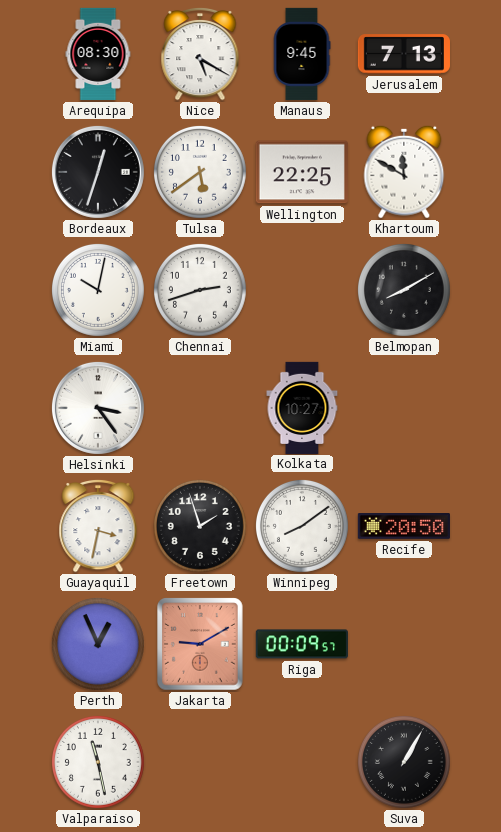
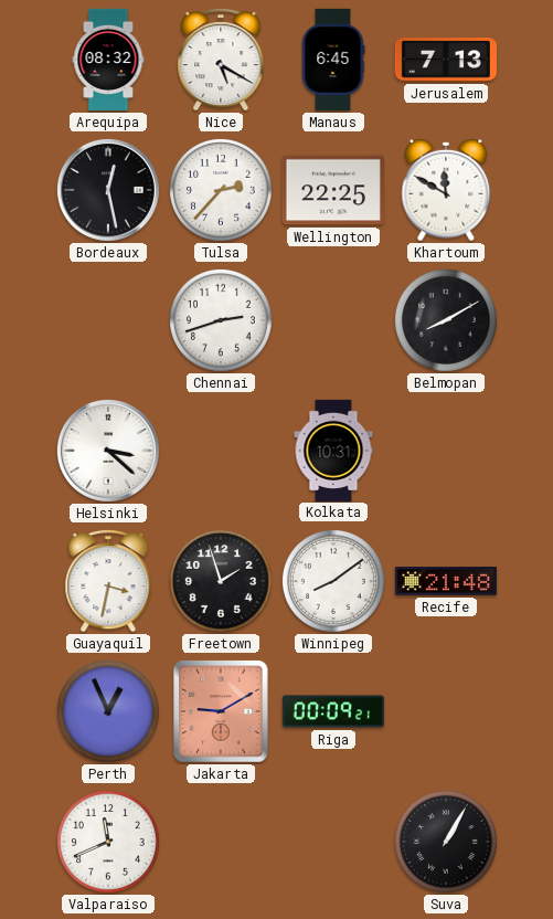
Arequipa: 08:30 -> 08:32
Manaus: 9:45 -> 6:45
Bordeaux: 12:33 -> 12:28
Tulsa: 5:39 -> 2:37
Miami: 10:02 -> none
Helsinki: 3:24 -> 3:22
Kolkata: 10:27 -> 10:31
Recife: 20:50 -> 21:48
Riga: 00:09:57 -> 00:09:21
Valparaiso: 11:28 -> 11:41
